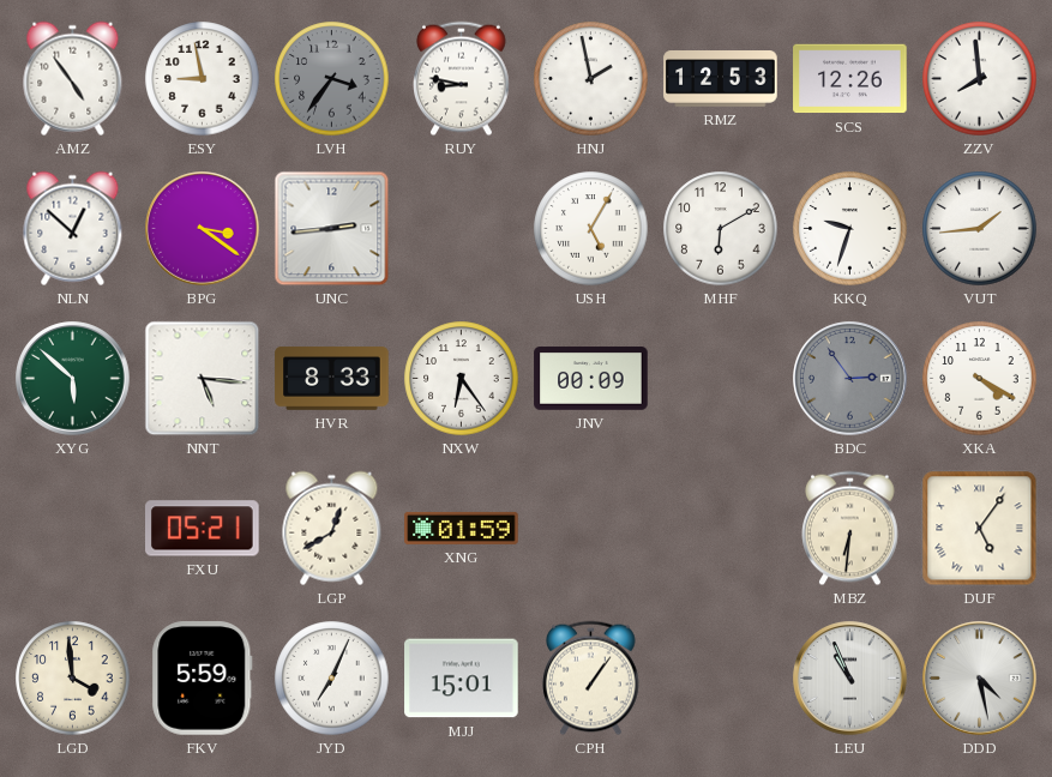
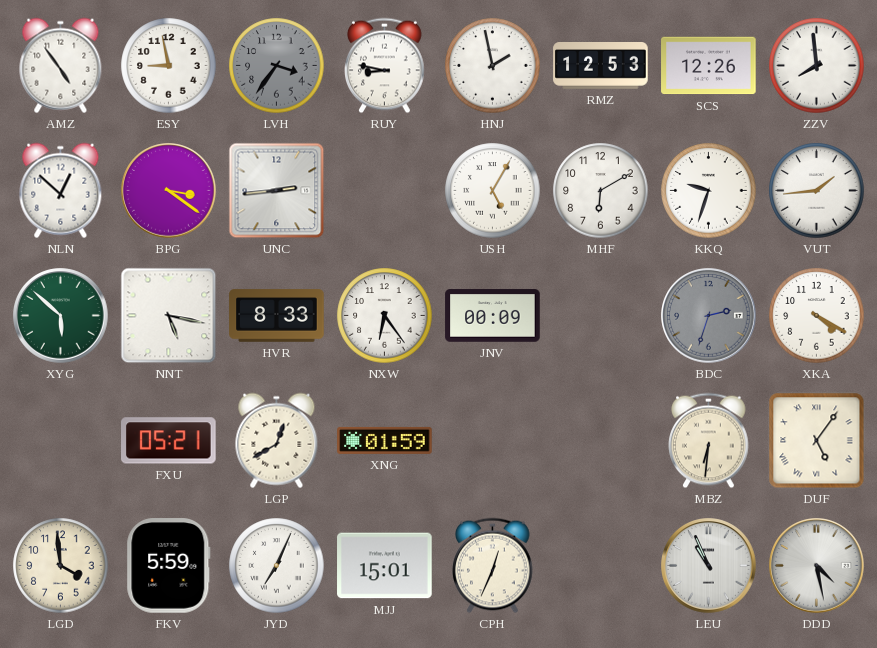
NNT: 5:16 -> 5:17
BDC: 2:54 -> 2:33
CPH: 1:06 -> 12:34
